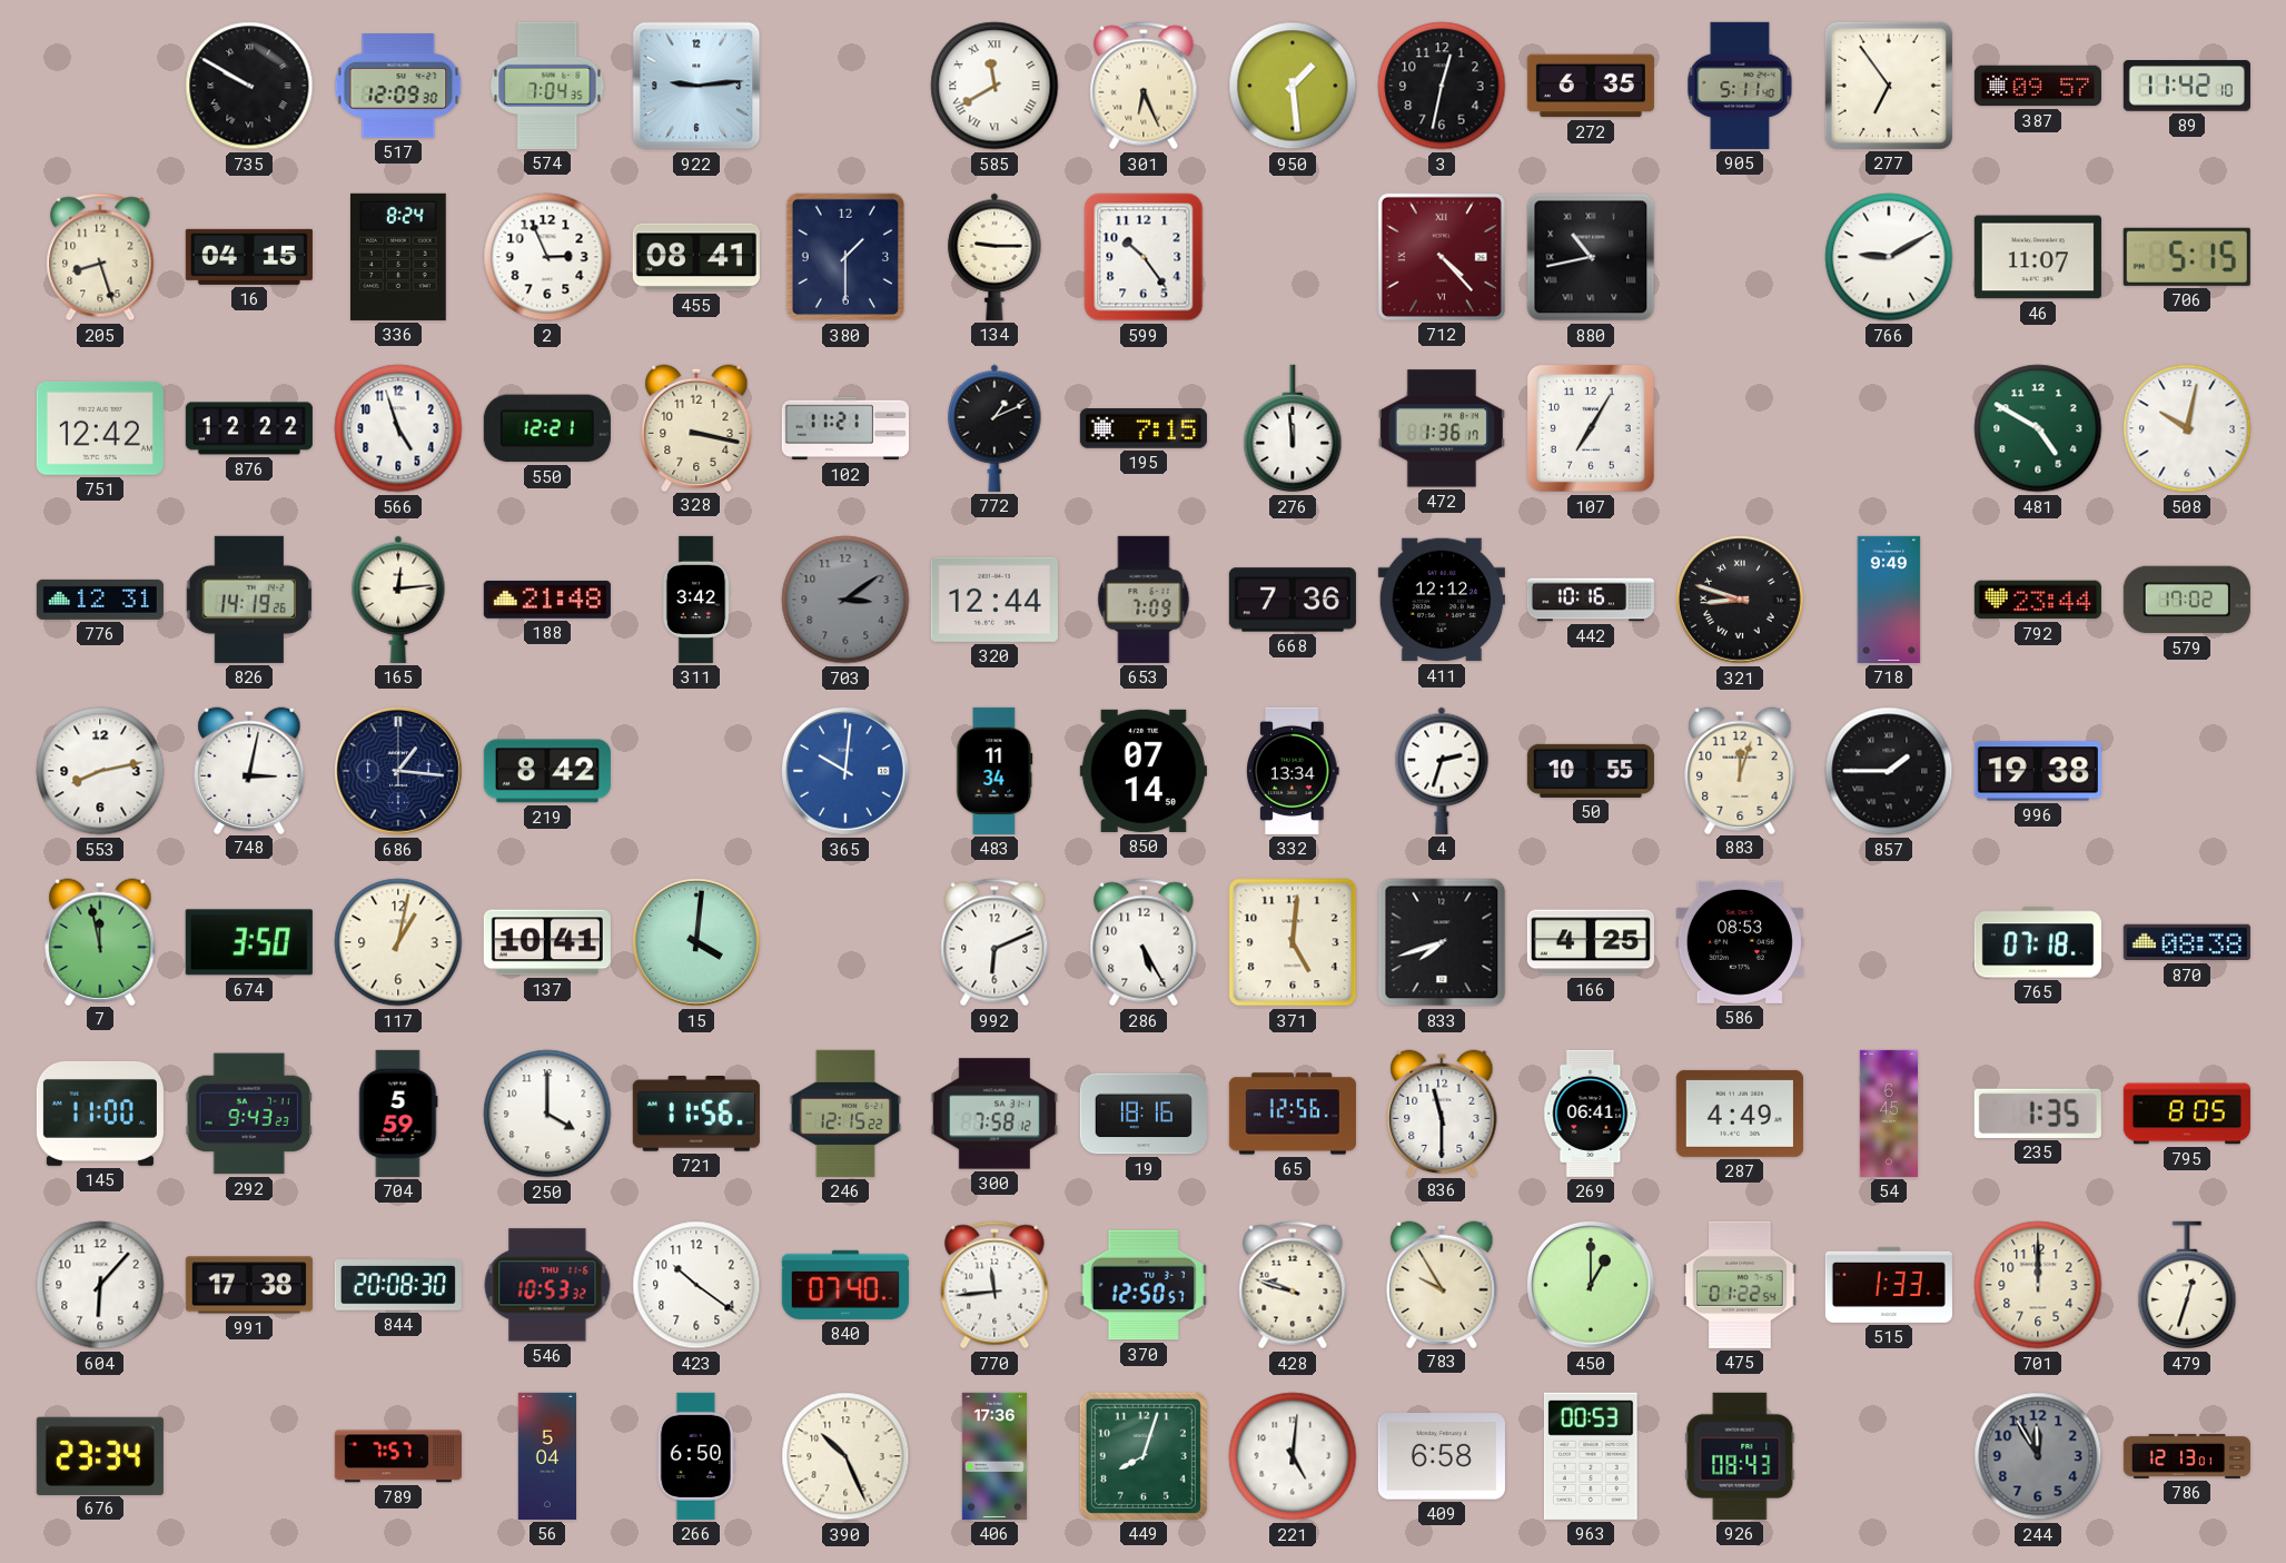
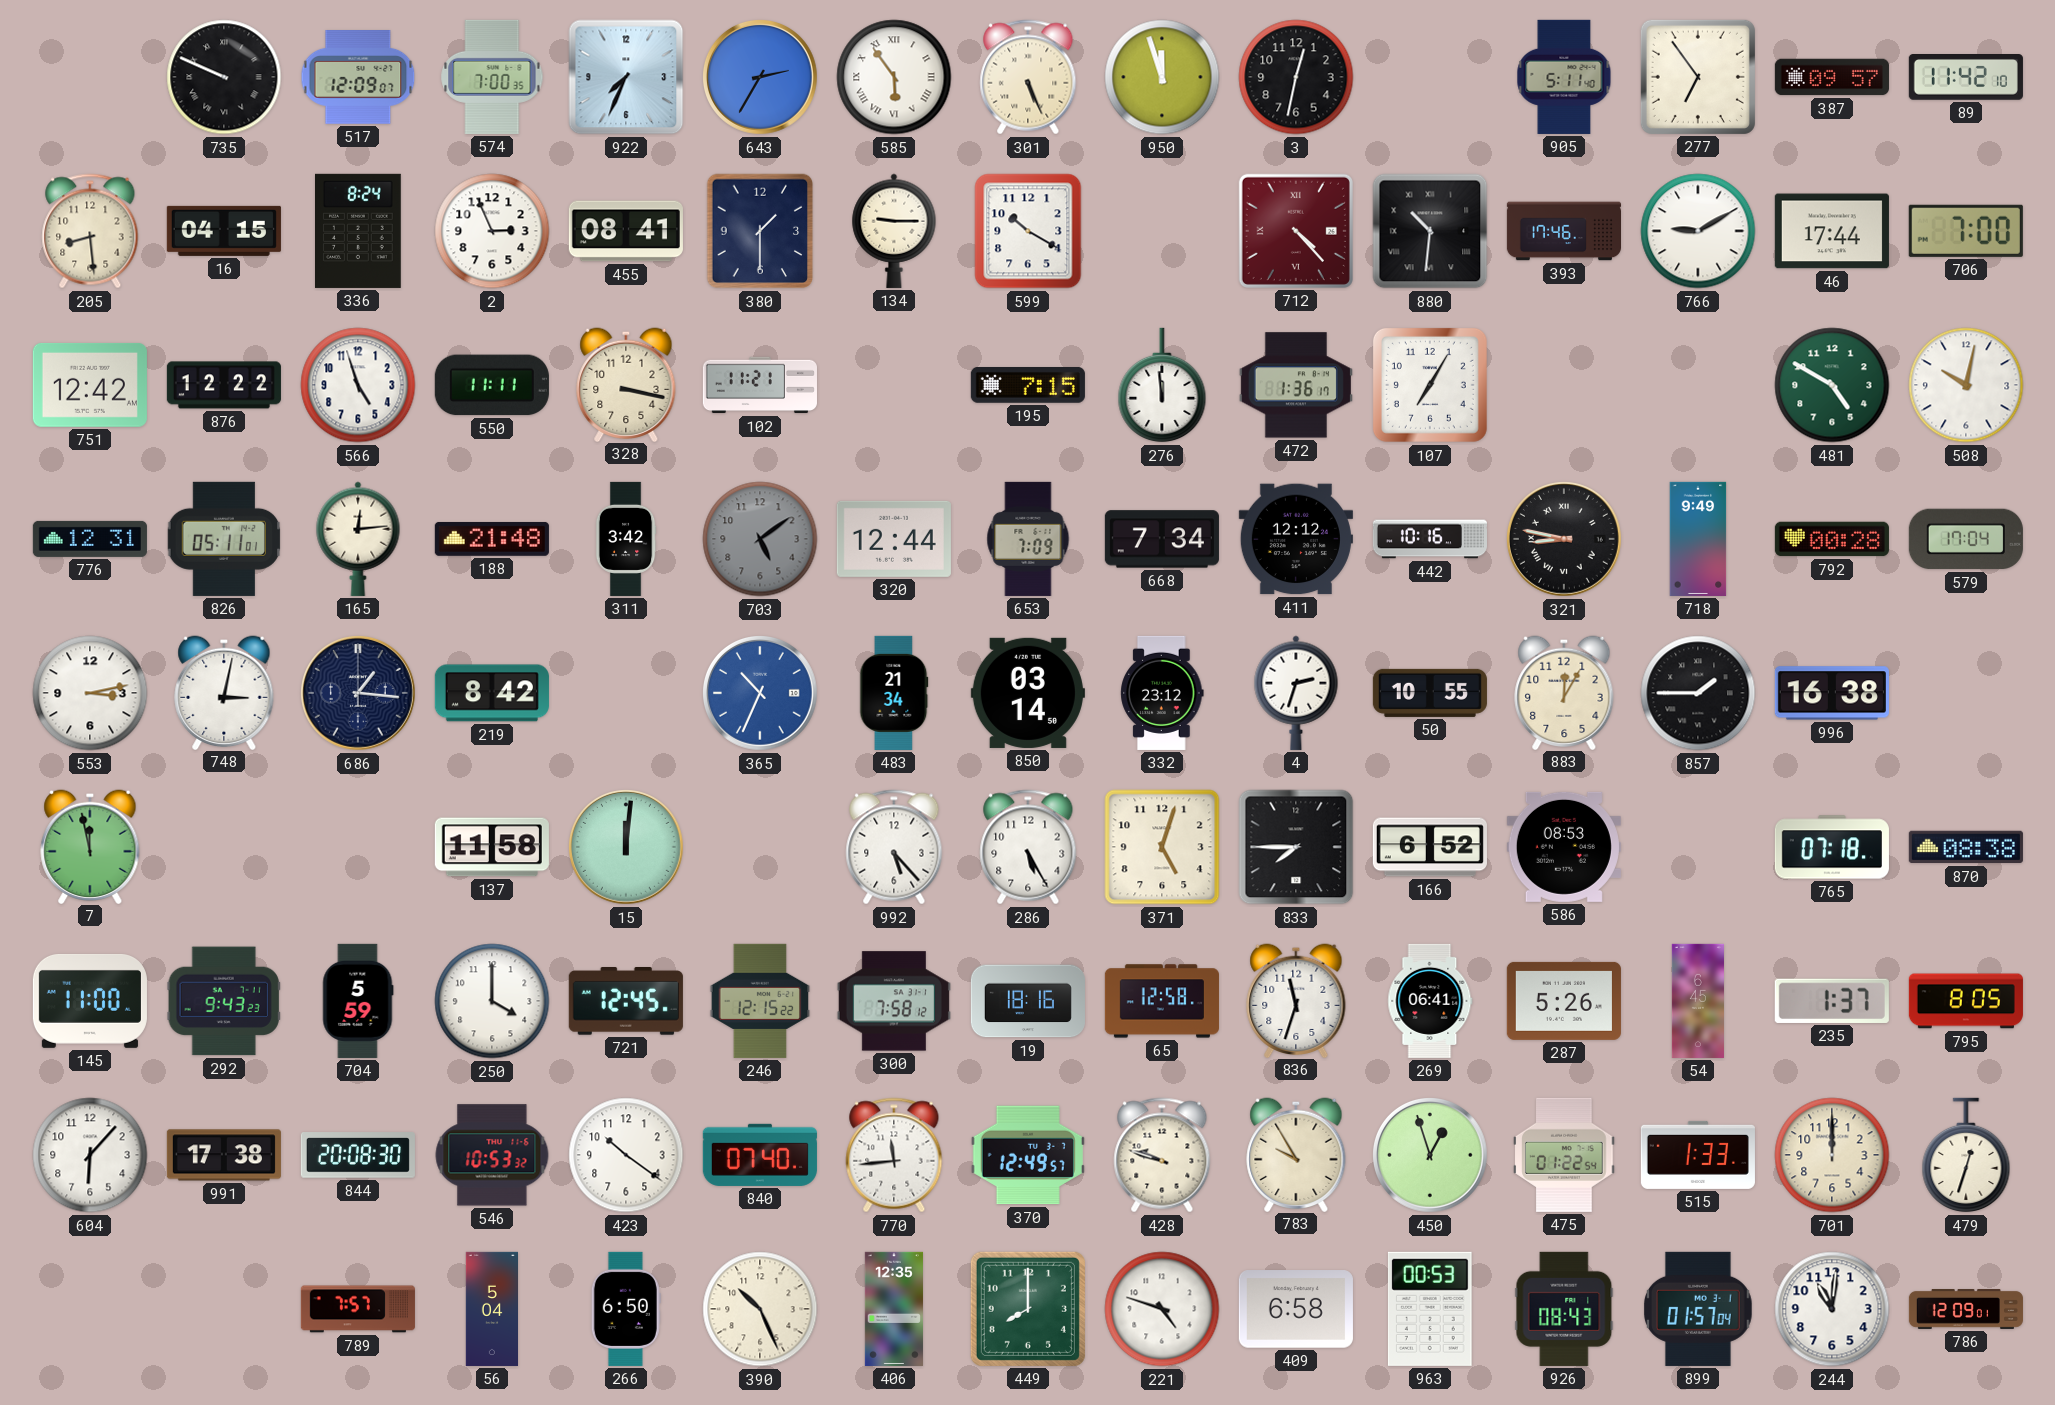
735: 9:50 -> 9:49
517: 12:09:30 -> 12:09:07
574: 7:04 -> 7:00
922: 9:14 -> 7:34
643: none -> 2:35
585: 11:40 -> 5:54
301: 6:26 -> 5:26
950: 1:29 -> 11:57
272: 6:35 -> none
205: 8:27 -> 8:29
599: 10:24 -> 10:20
880: 10:43 -> 10:31
393: none -> 17:46
46: 11:07 -> 17:44
706: 5:15 -> 7:00
550: 12:21 -> 11:11
772: 1:11 -> none
826: 14:19 -> 05:11
703: 3:09 -> 5:09
668: 7:36 -> 7:34
321: 8:48 -> 8:47
792: 23:44 -> 00:28
579: 17:02 -> 17:04
553: 8:13 -> 3:13
365: 10:01 -> 10:34
483: 11:34 -> 21:34
850: 07:14 -> 03:14
332: 13:34 -> 23:12
883: 12:03 -> 12:05
996: 19:38 -> 16:38
674: 3:50 -> none
117: 1:02 -> none
137: 10:41 -> 11:58
15: 4:01 -> 12:01
992: 6:11 -> 5:23
371: 5:01 -> 5:03
833: 7:42 -> 7:45
166: 4:25 -> 6:52
721: 11:56 -> 12:45
65: 12:56 -> 12:58
836: 11:30 -> 11:33
287: 4:49 -> 5:26
235: 1:35 -> 1:37
370: 12:50 -> 12:49
450: 1:00 -> 12:57
676: 23:34 -> none
406: 17:36 -> 12:35
449: 8:03 -> 8:00
221: 5:01 -> 4:48
899: none -> 01:57
244: 11:55 -> 11:01
244 dial: grey -> white
786: 12:13 -> 12:09
